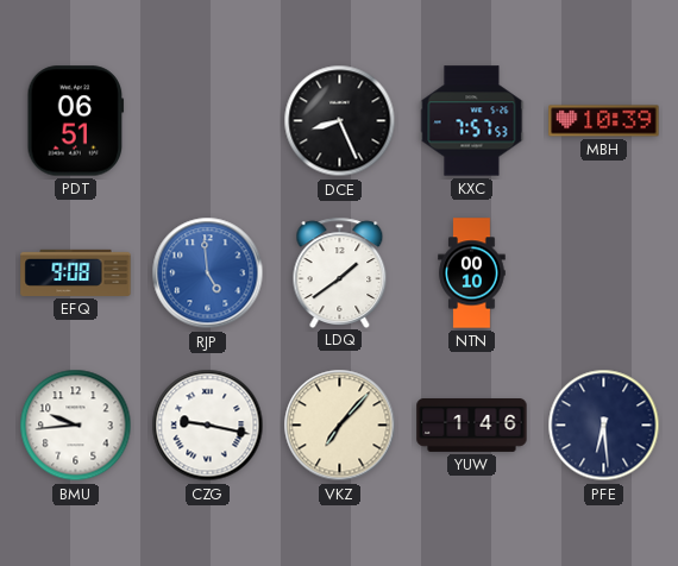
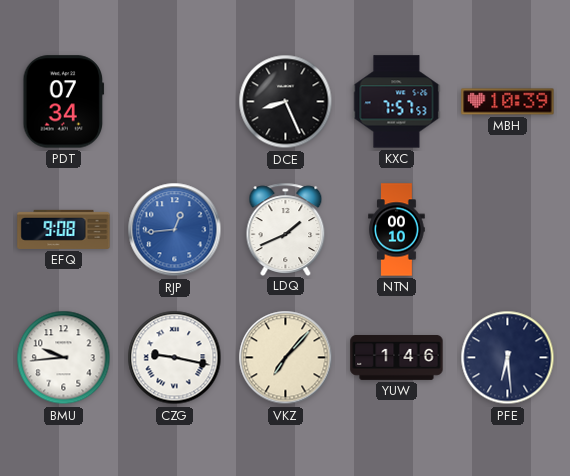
PDT: 06:51 -> 07:34
RJP: 4:59 -> 12:44
LDQ: 1:39 -> 1:41
